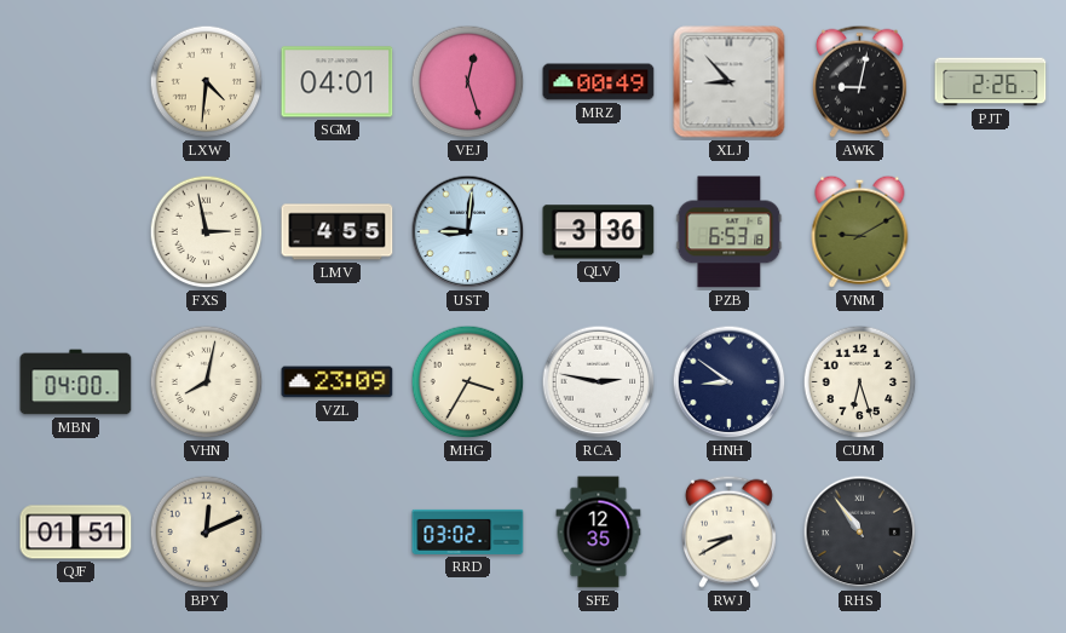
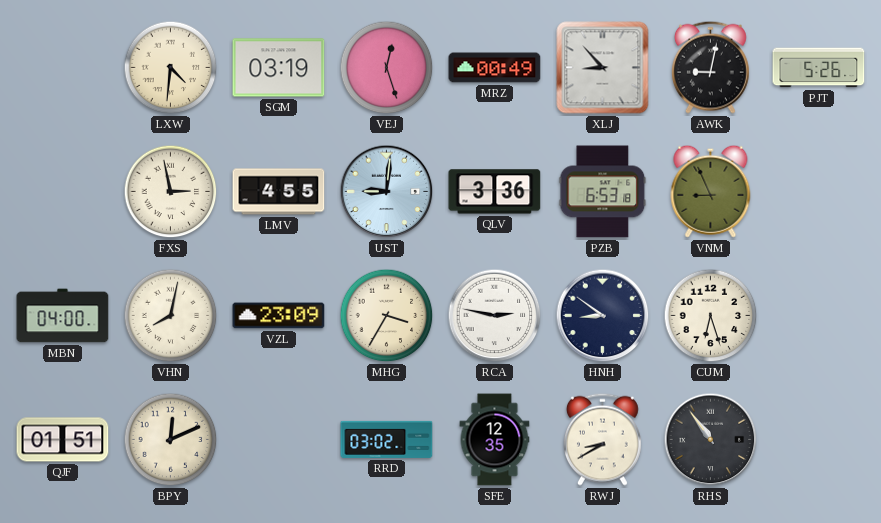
SGM: 04:01 -> 03:19
PJT: 2:26 -> 5:26
VNM: 9:10 -> 8:56
